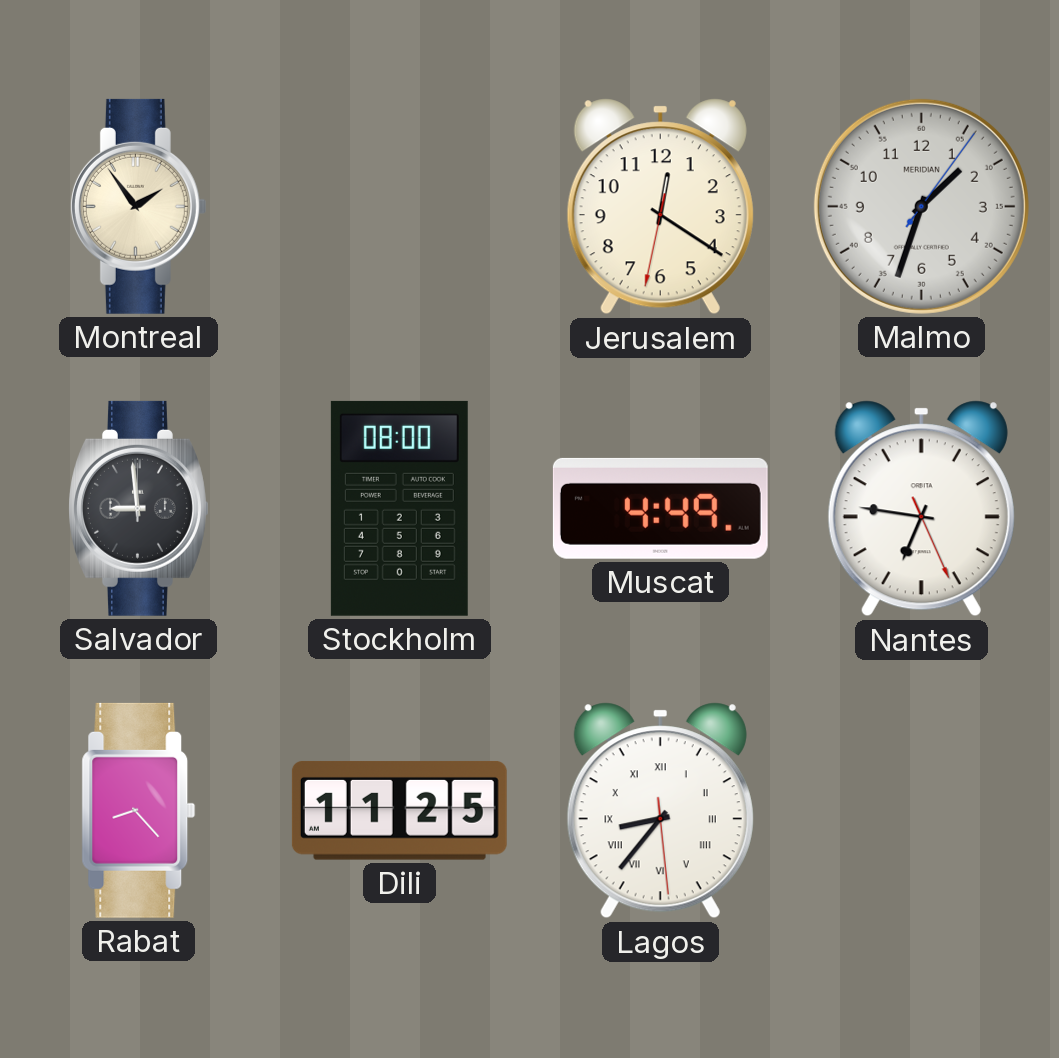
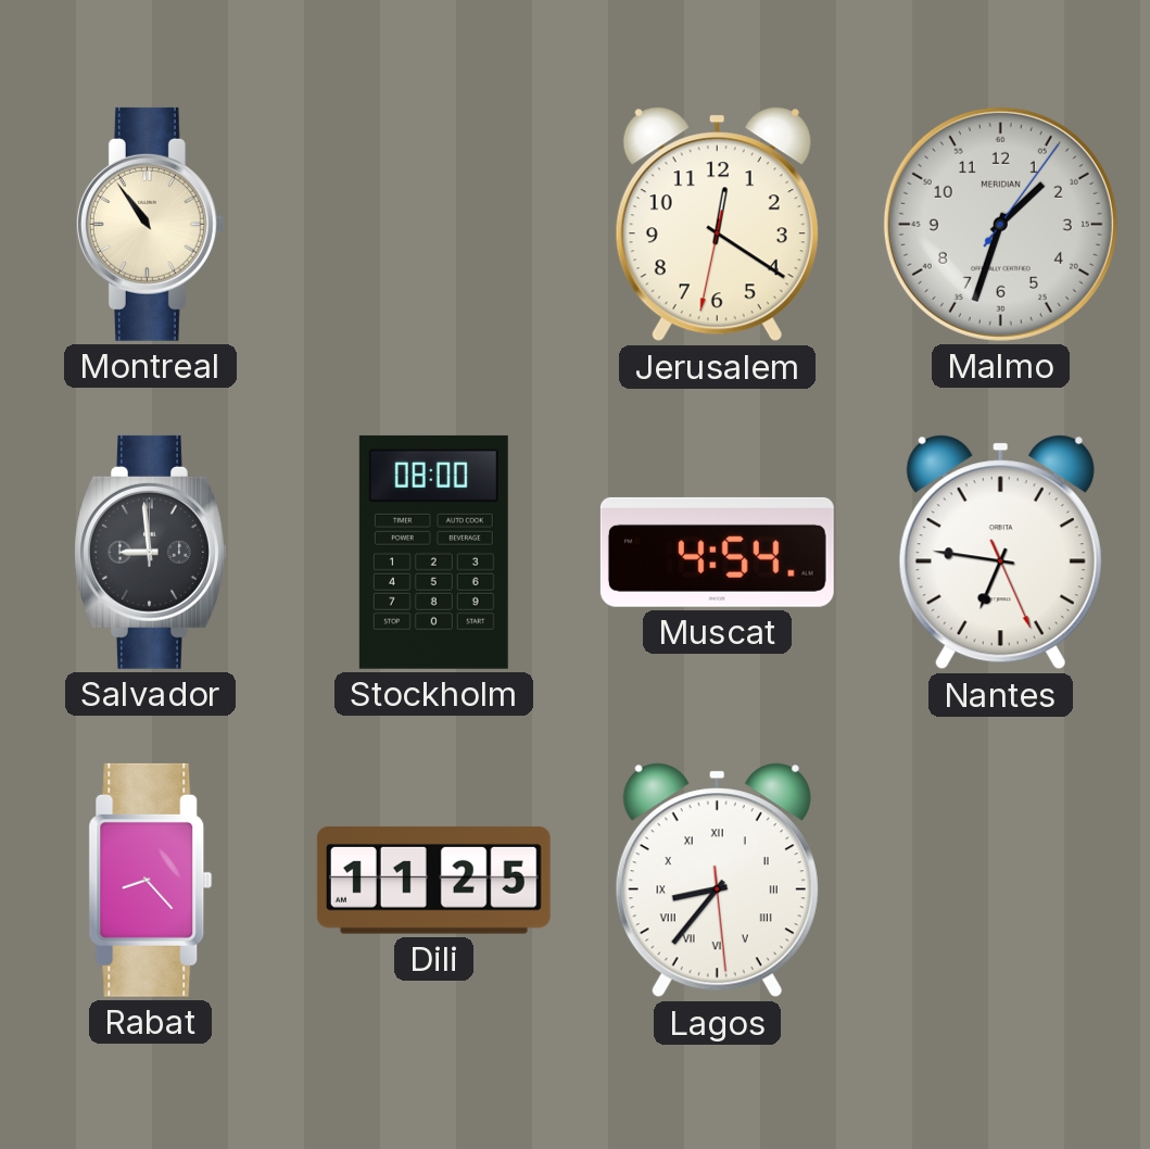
Montreal: 1:54 -> 10:54
Muscat: 4:49 -> 4:54
